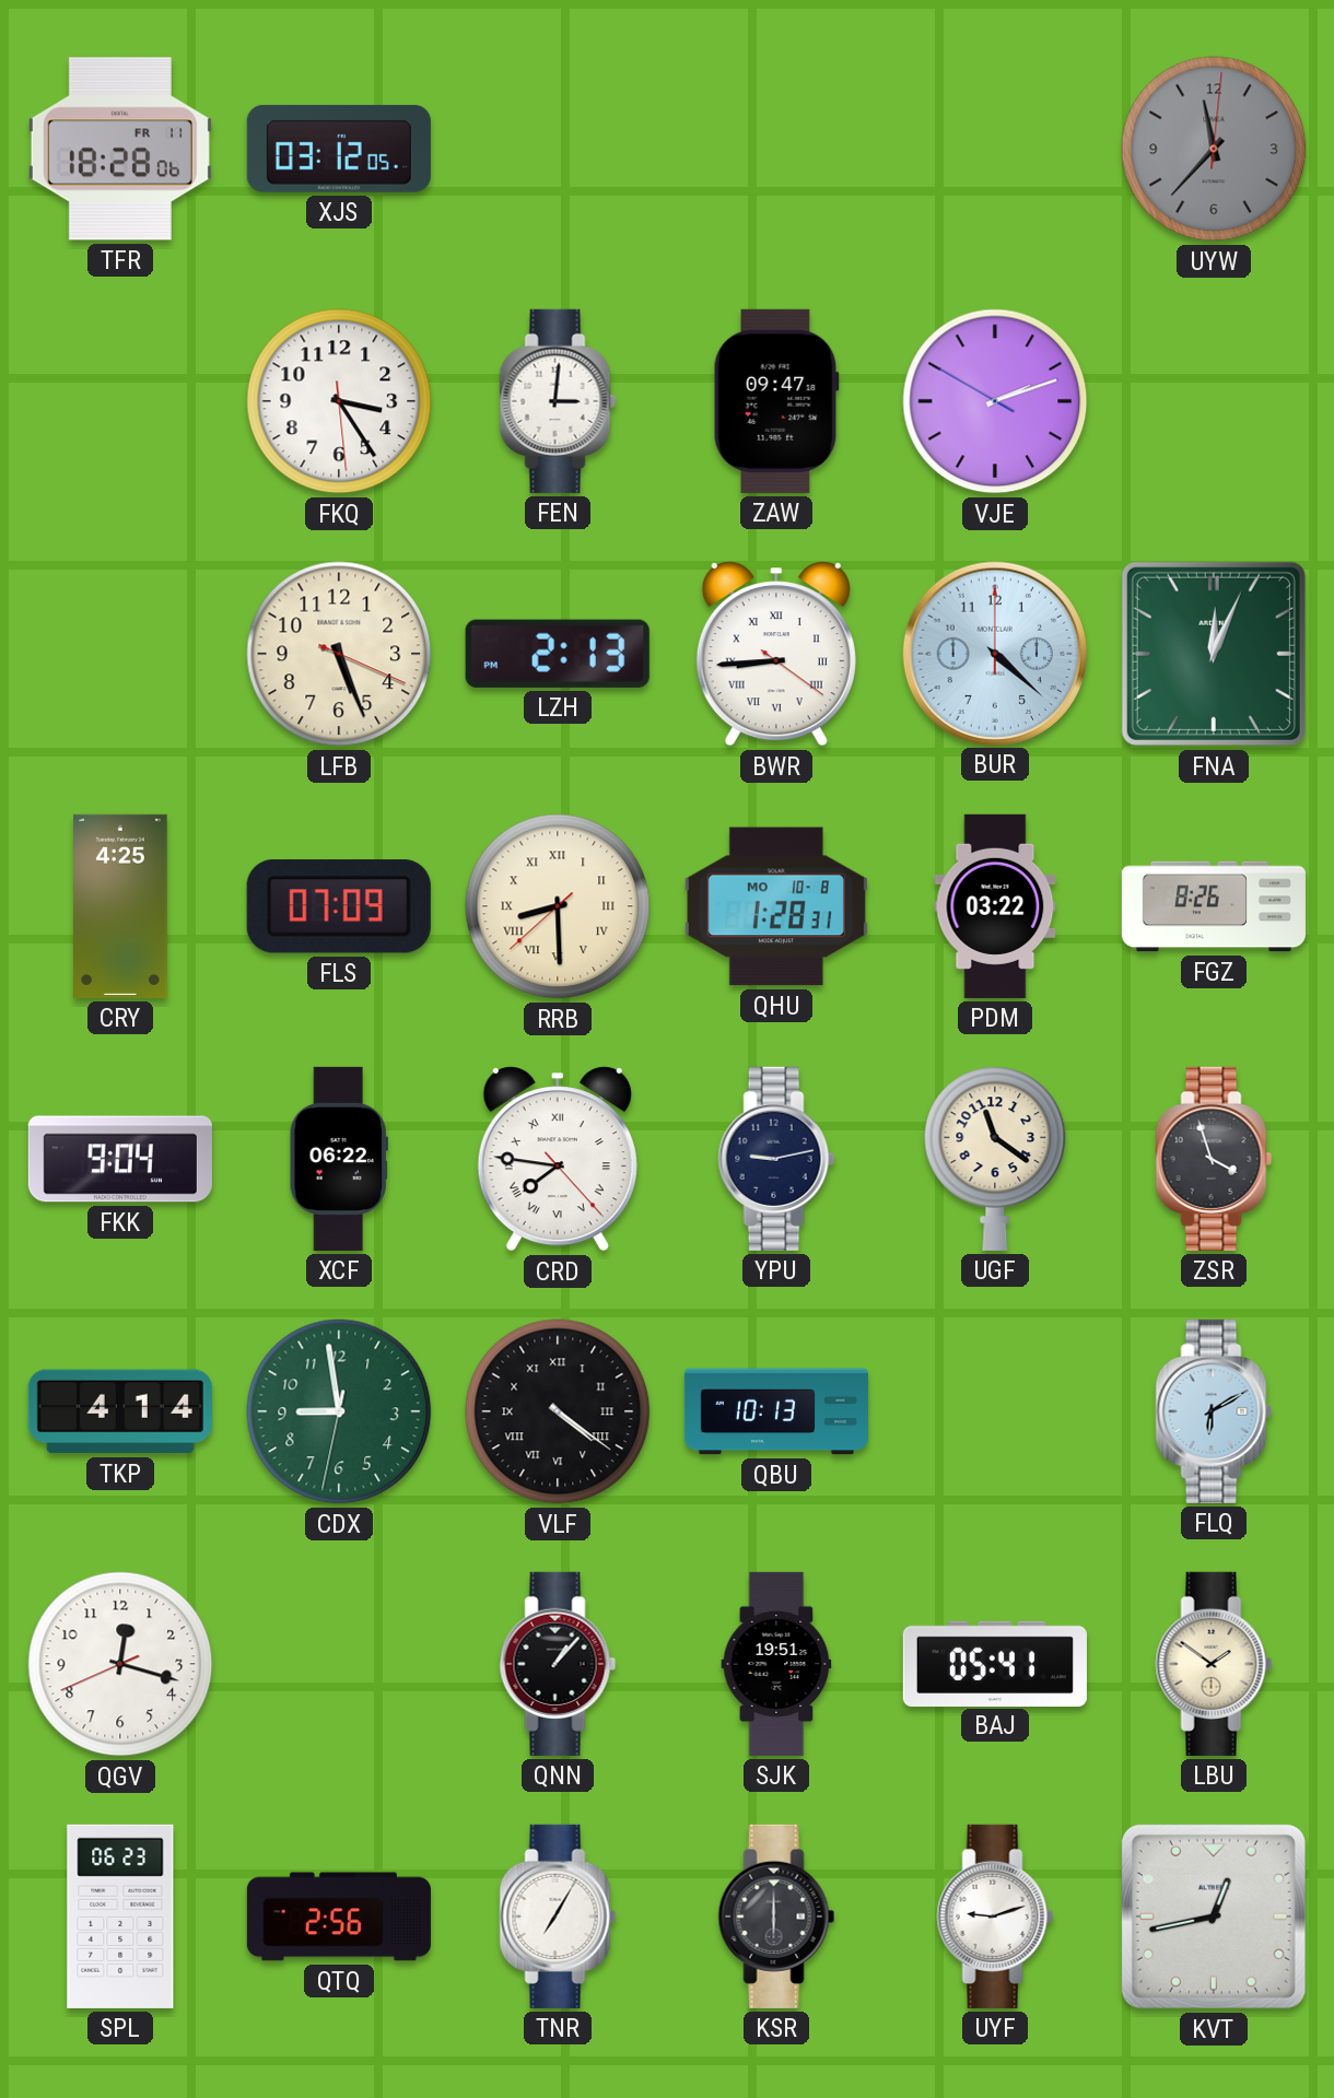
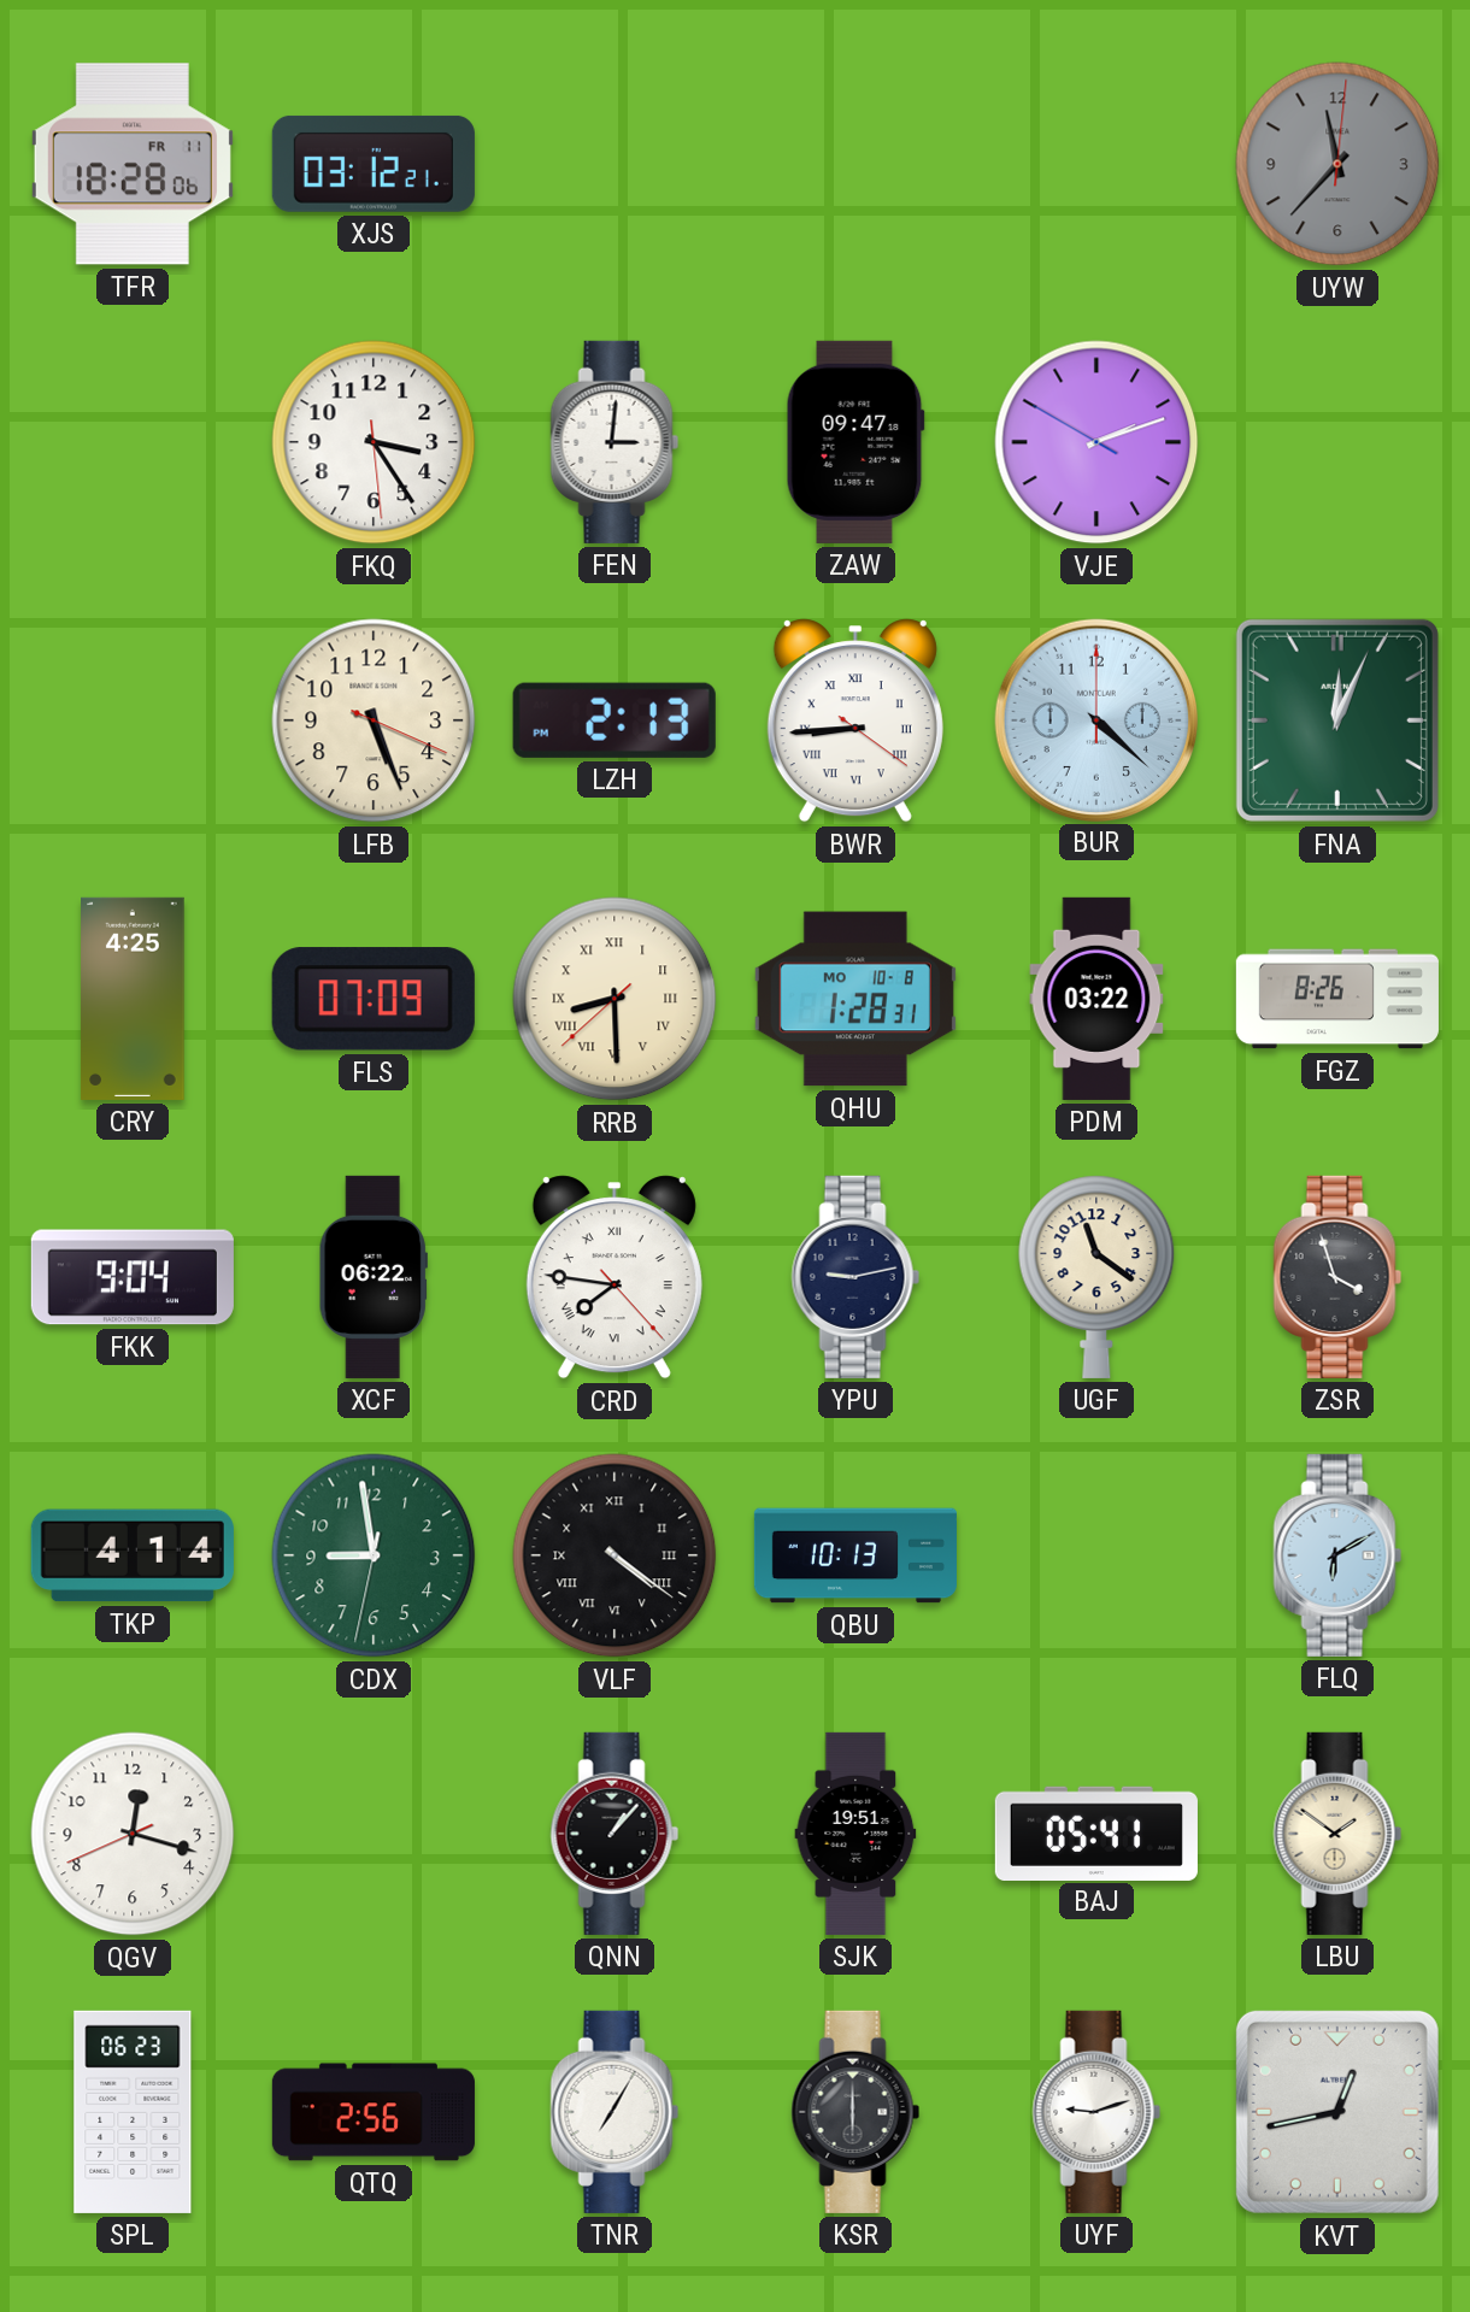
XJS: 03:12:05 -> 03:12:21
